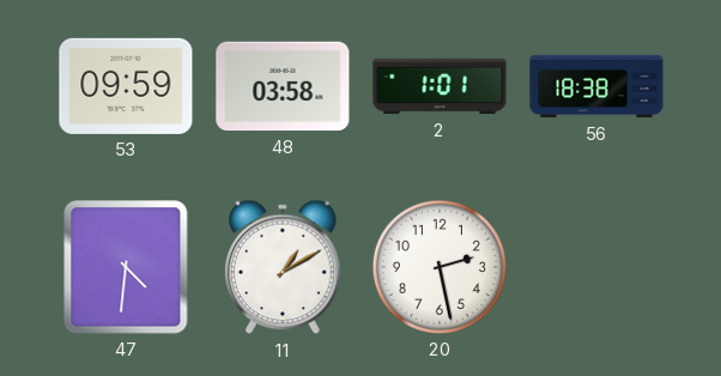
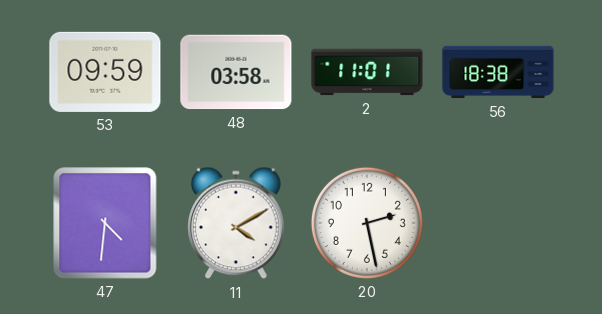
2: 1:01 -> 11:01
11: 1:10 -> 4:10
